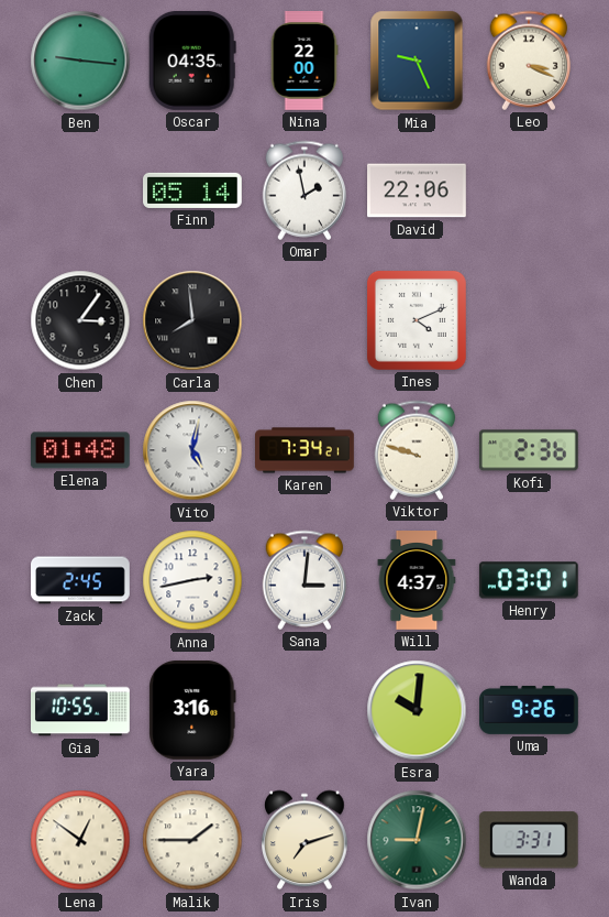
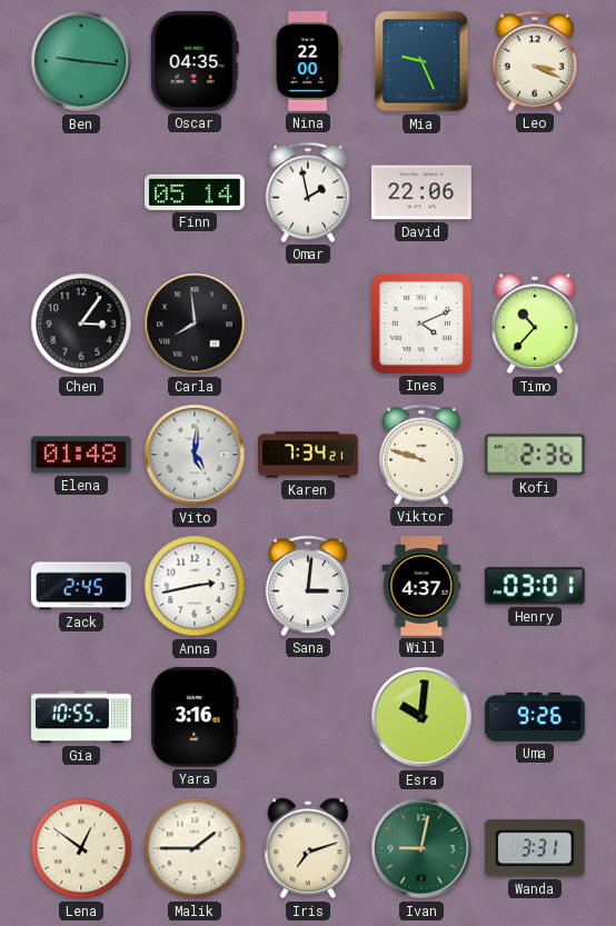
Timo: none -> 10:37
Vito: 5:02 -> 5:01
